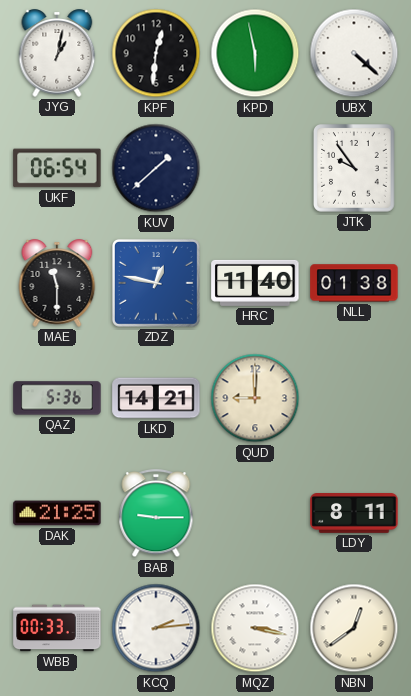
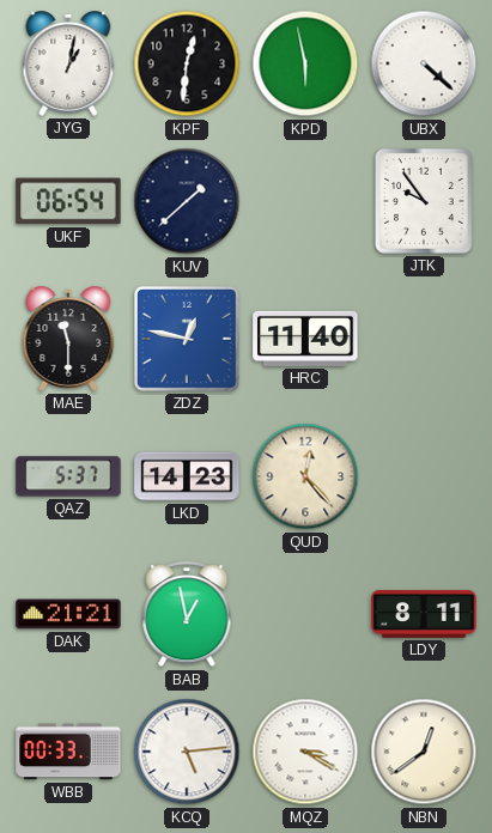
NLL: 01:38 -> none
QAZ: 5:36 -> 5:37
LKD: 14:21 -> 14:23
QUD: 9:00 -> 12:23
DAK: 21:25 -> 21:21
BAB: 9:15 -> 12:58
KCQ: 2:14 -> 5:14
MQZ: 3:17 -> 3:20
